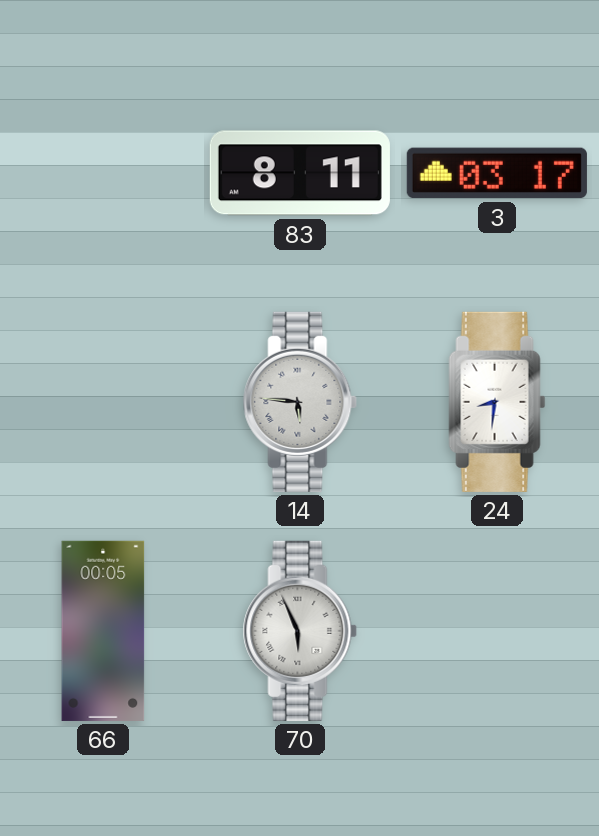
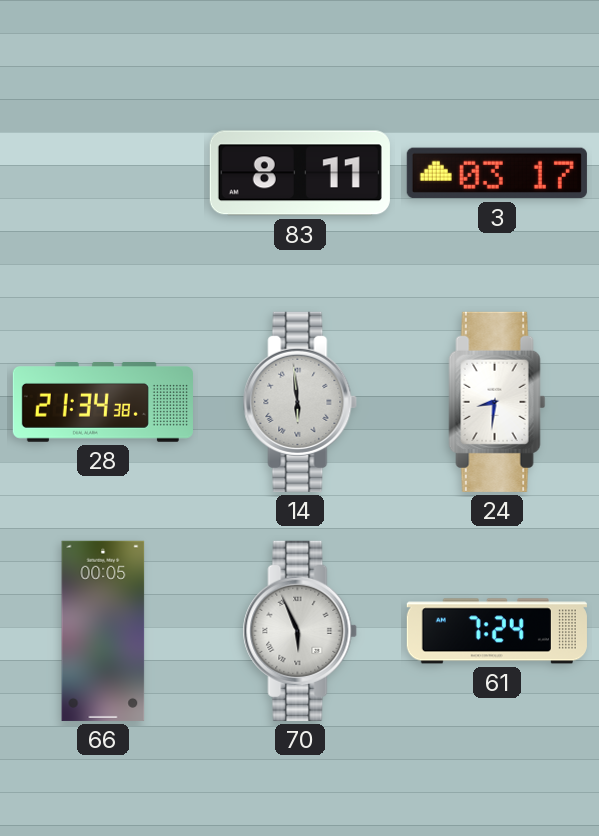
28: none -> 21:34
14: 5:46 -> 5:59
61: none -> 7:24
